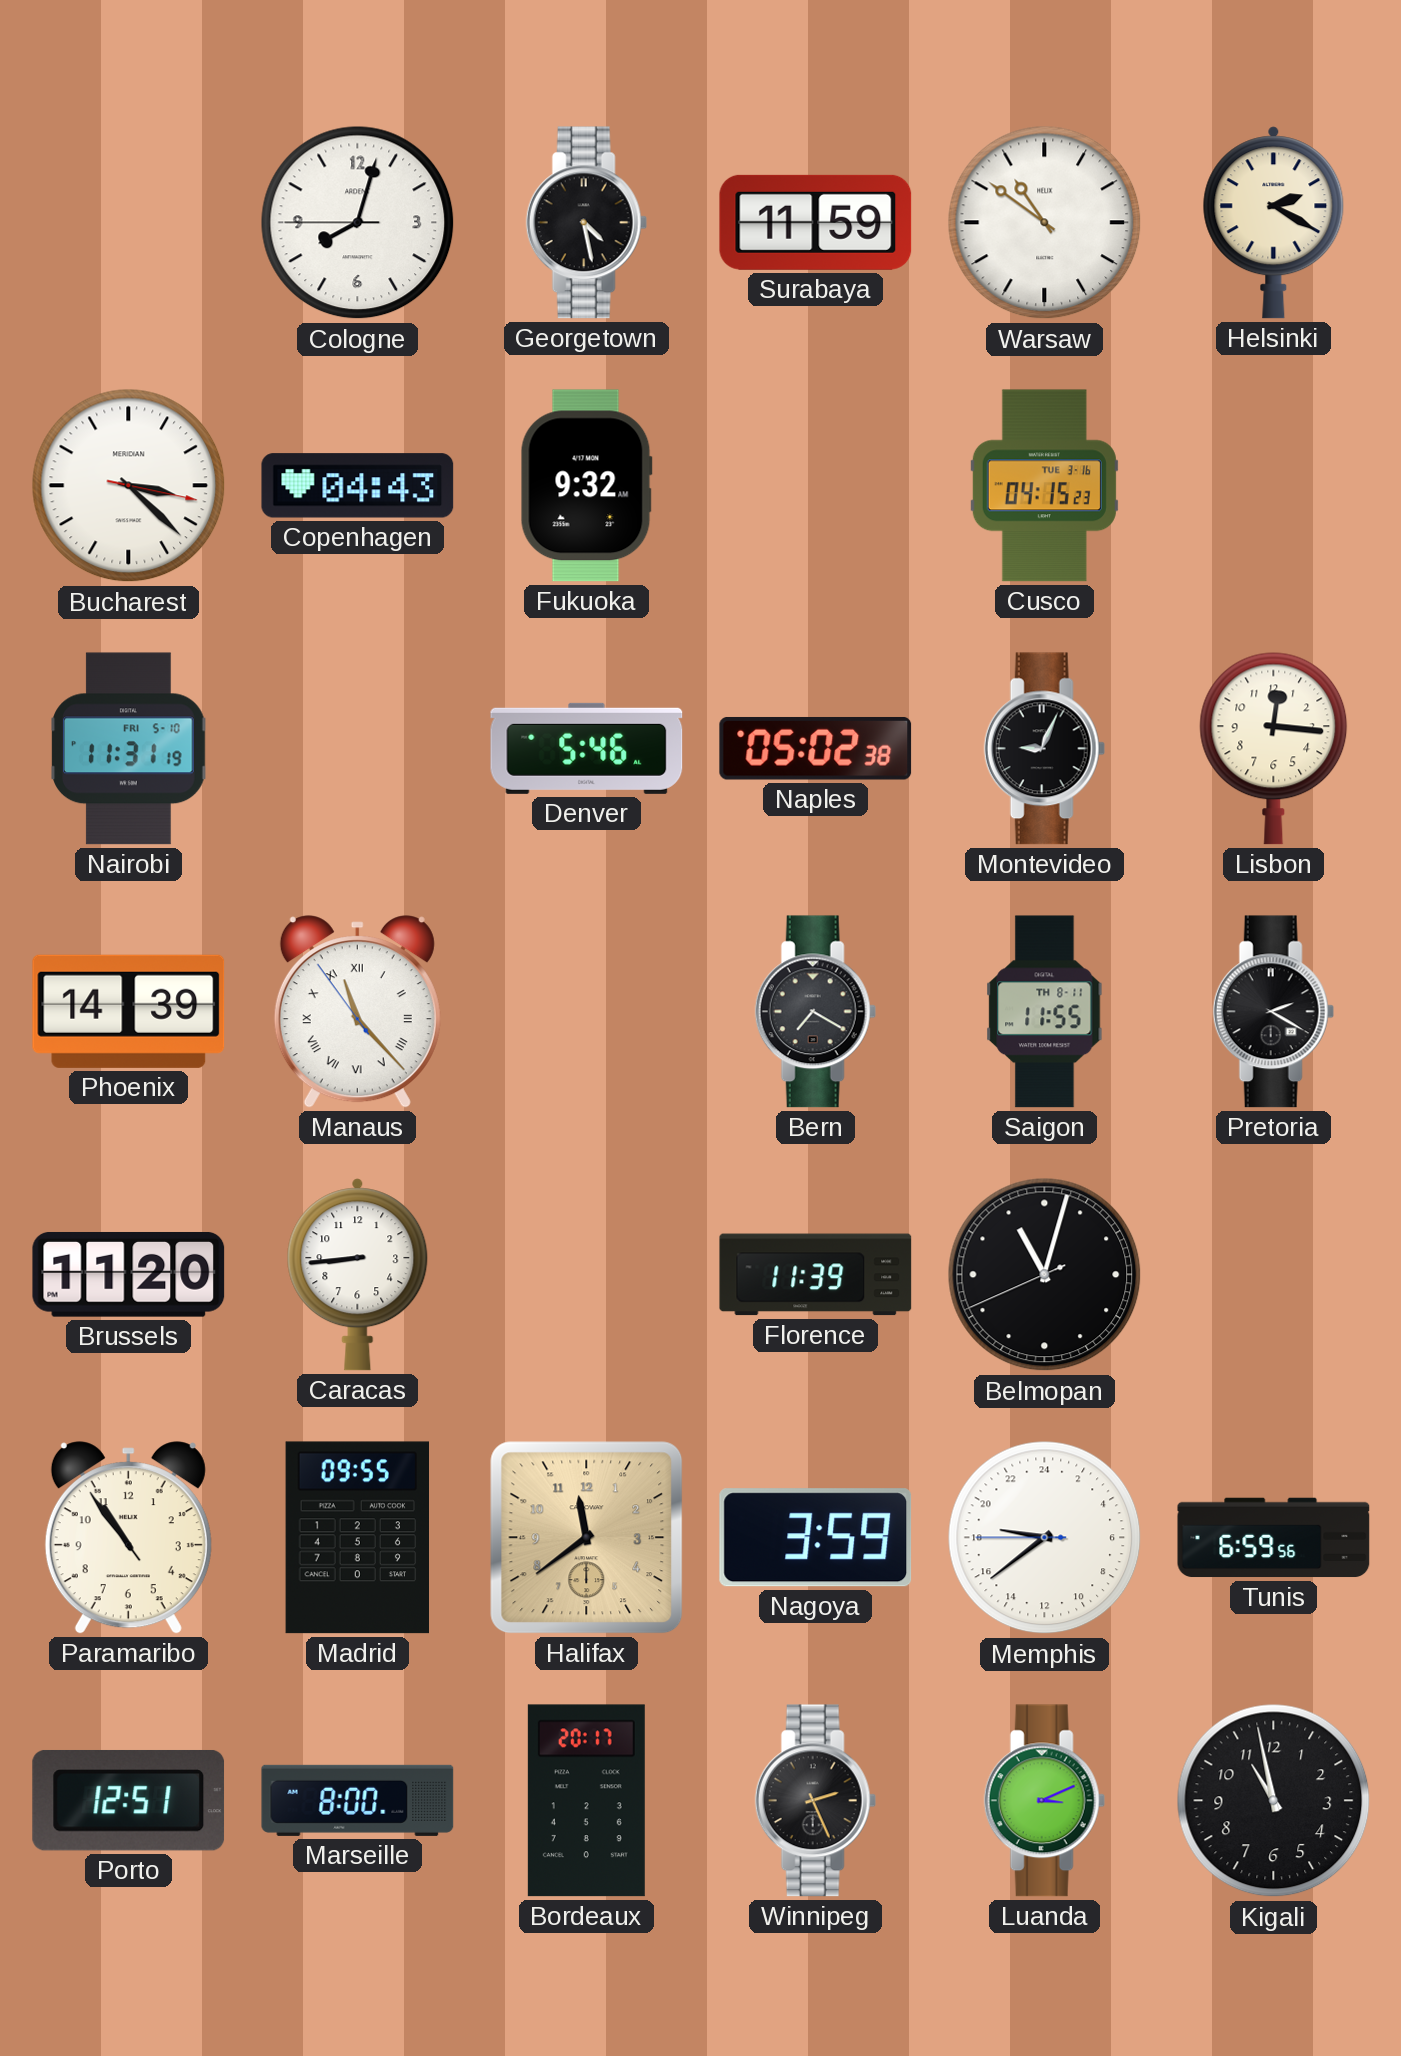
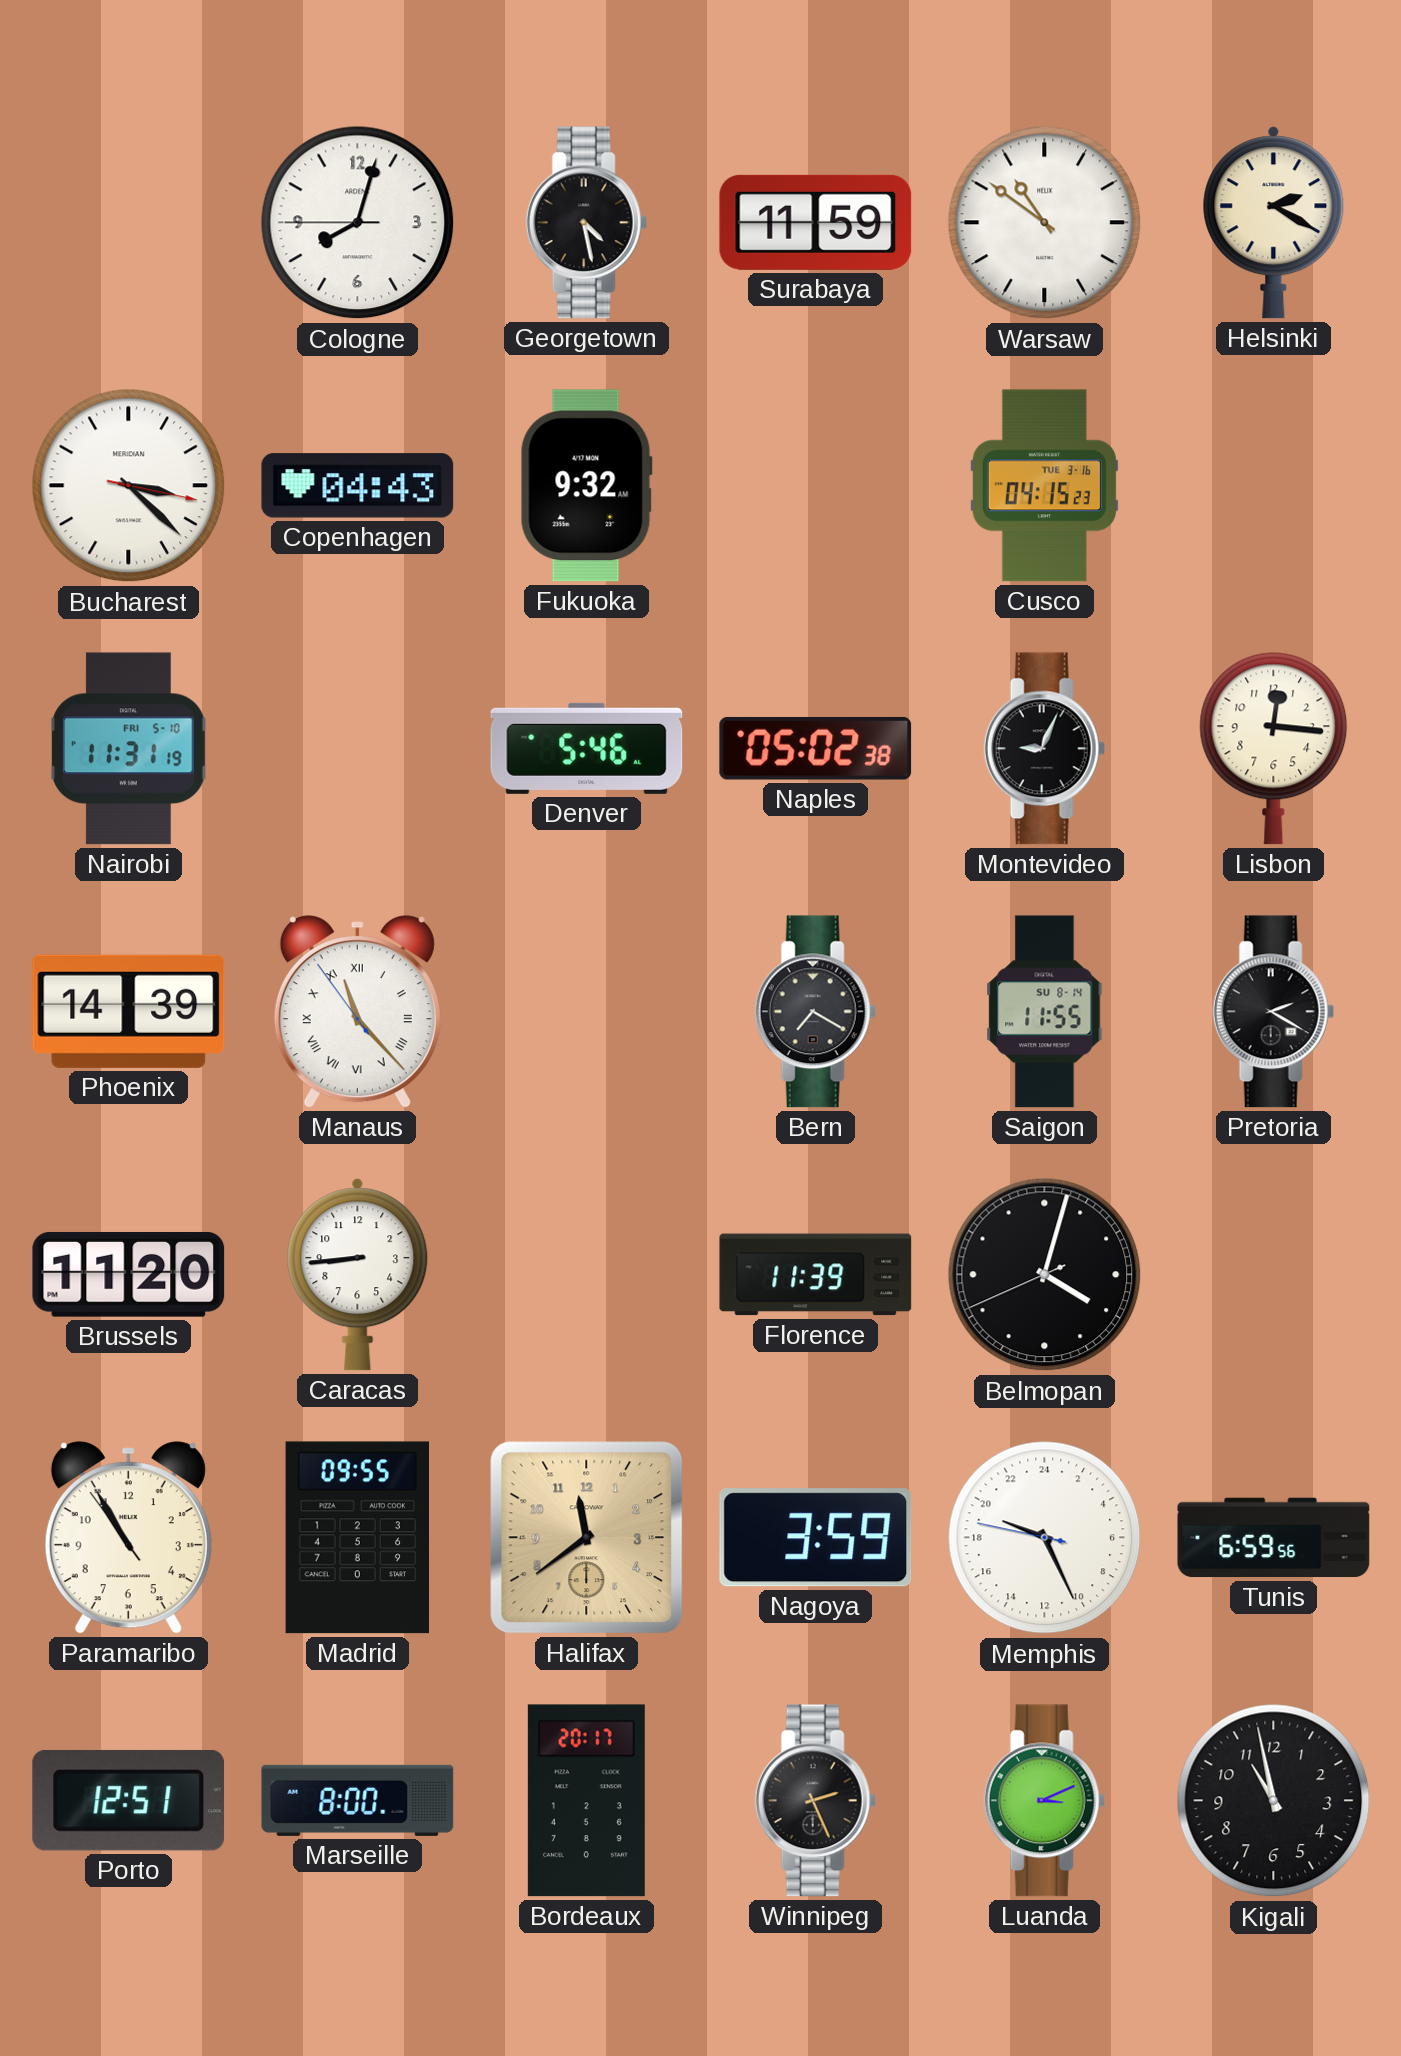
Saigon date: TH 8-11 -> SU 8-14
Belmopan: 11:02 -> 4:02
Paramaribo: 10:53 -> 10:54
Memphis: 18:38 -> 19:25
